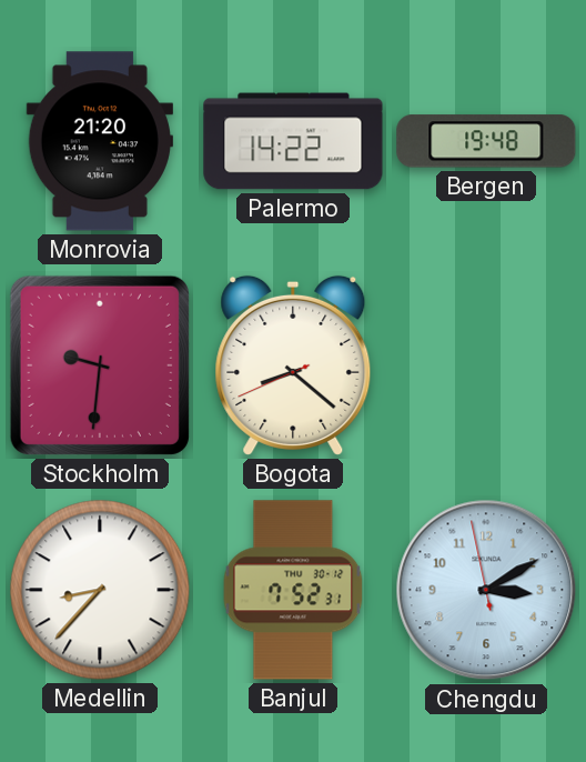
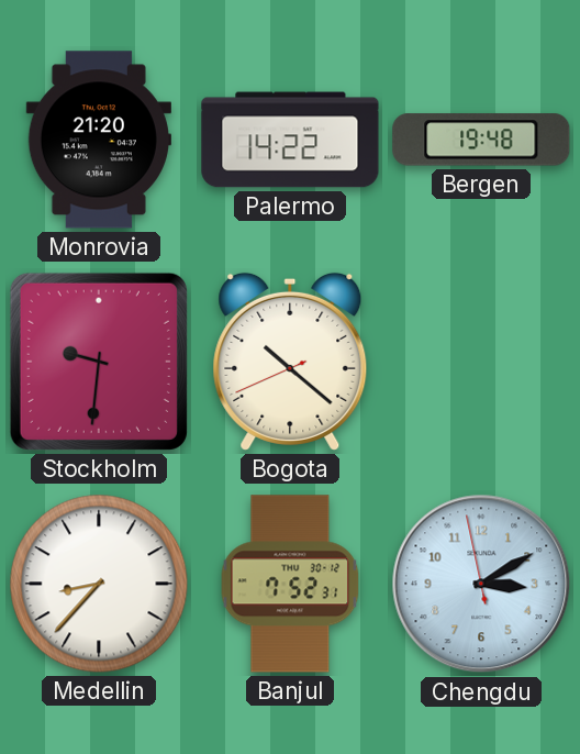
Bogota: 8:21 -> 10:21
